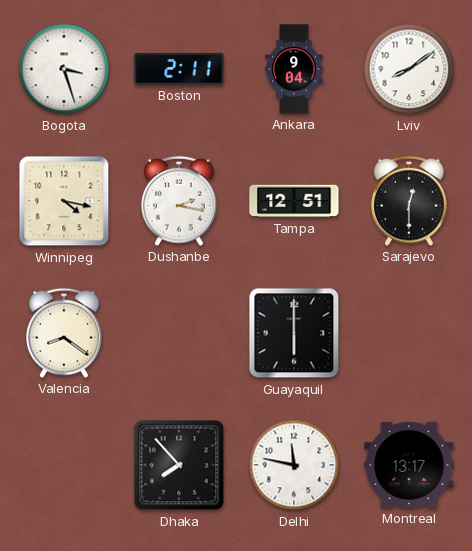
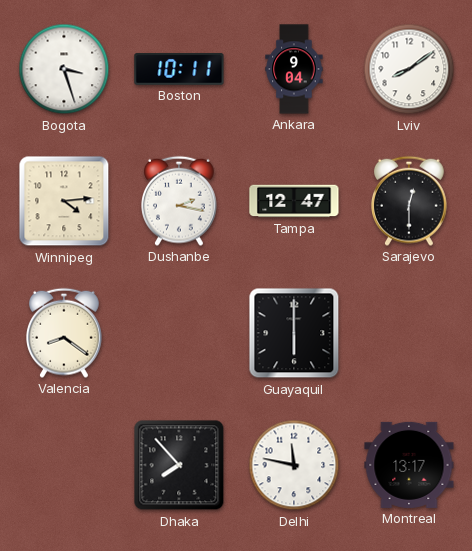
Boston: 2:11 -> 10:11
Winnipeg: 4:17 -> 4:14
Tampa: 12:51 -> 12:47
